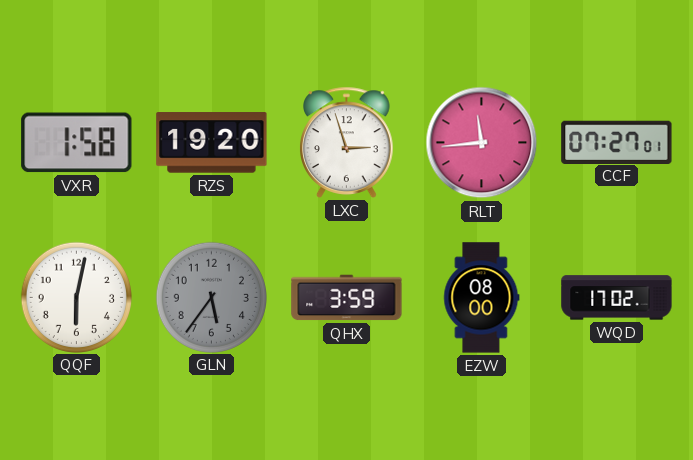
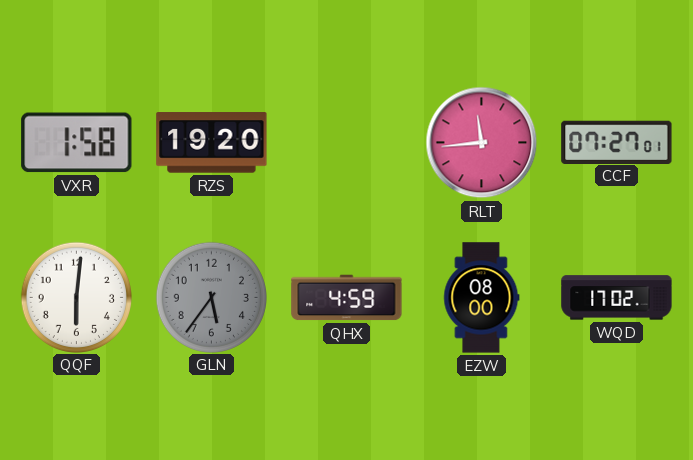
LXC: 2:57 -> none
QQF: 6:02 -> 6:01
QHX: 3:59 -> 4:59
